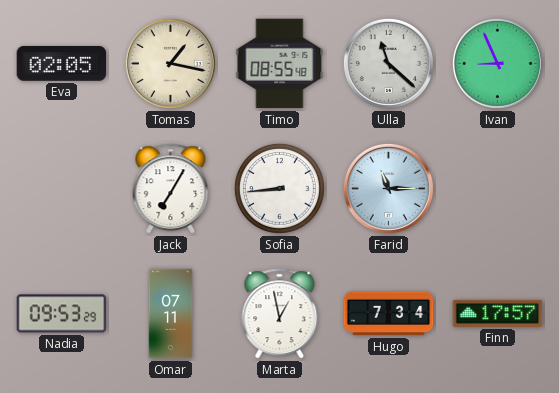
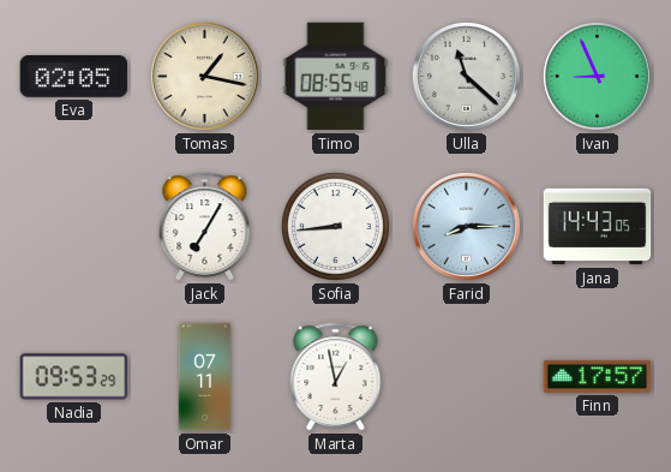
Farid: 11:15 -> 8:15
Jana: none -> 14:43
Hugo: 7:34 -> none
